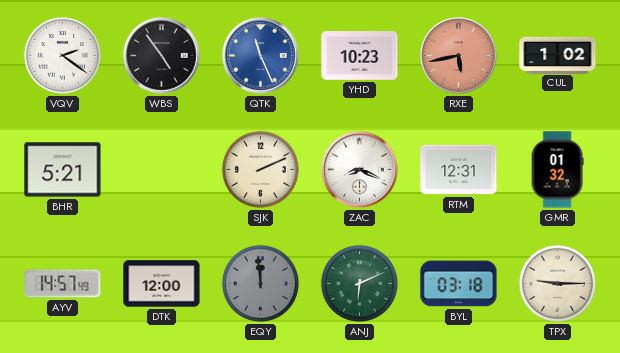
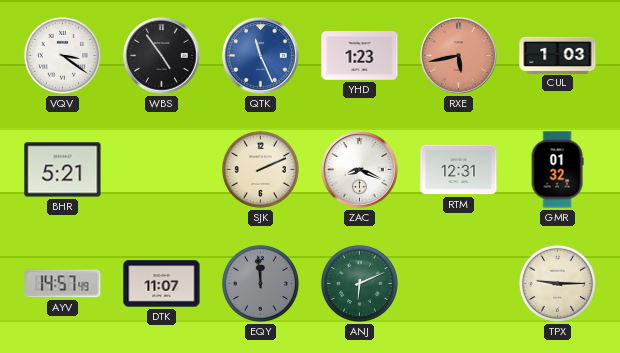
VQV: 2:21 -> 3:21
YHD: 10:23 -> 1:23
CUL: 1:02 -> 1:03
DTK: 12:00 -> 11:07
BYL: 03:18 -> none
